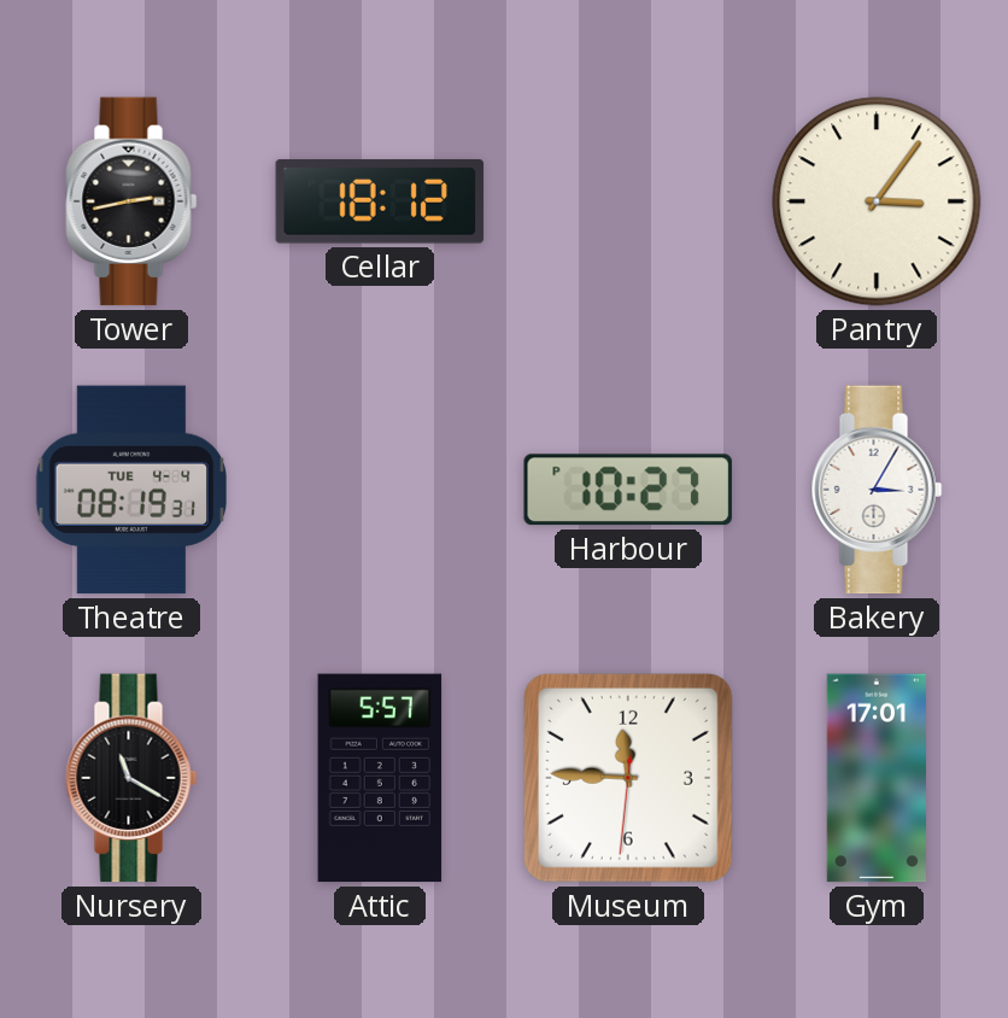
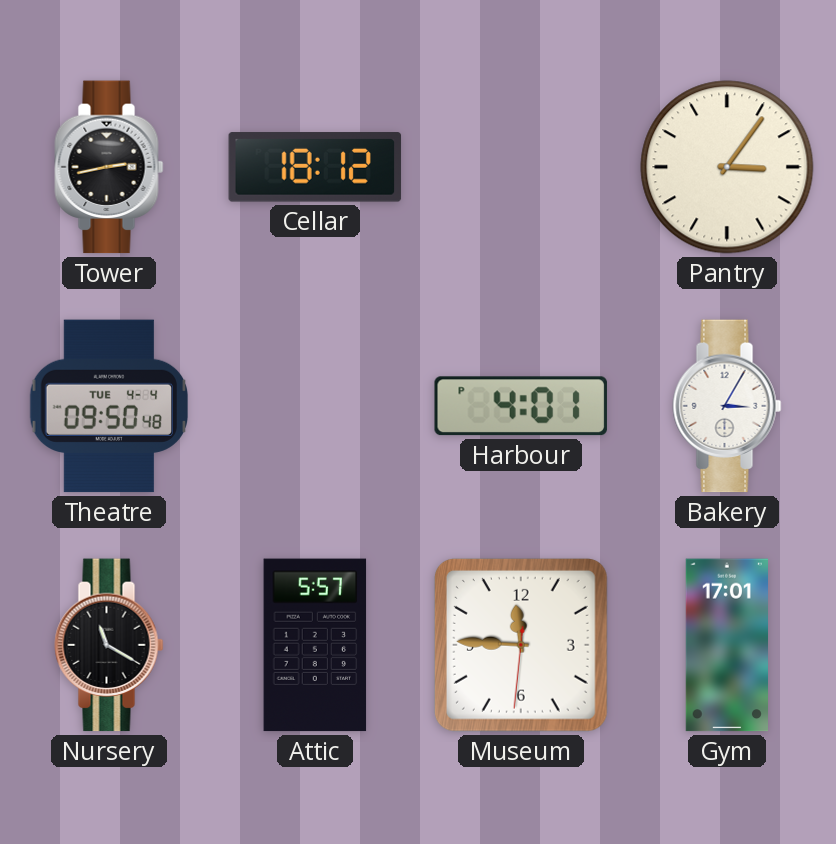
Theatre: 08:19 -> 09:50
Harbour: 10:27 -> 4:01
